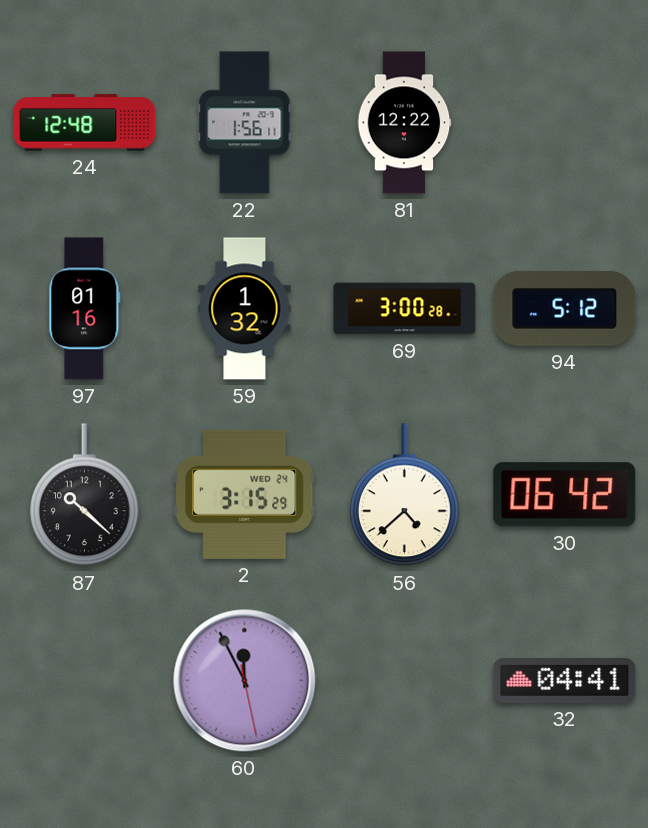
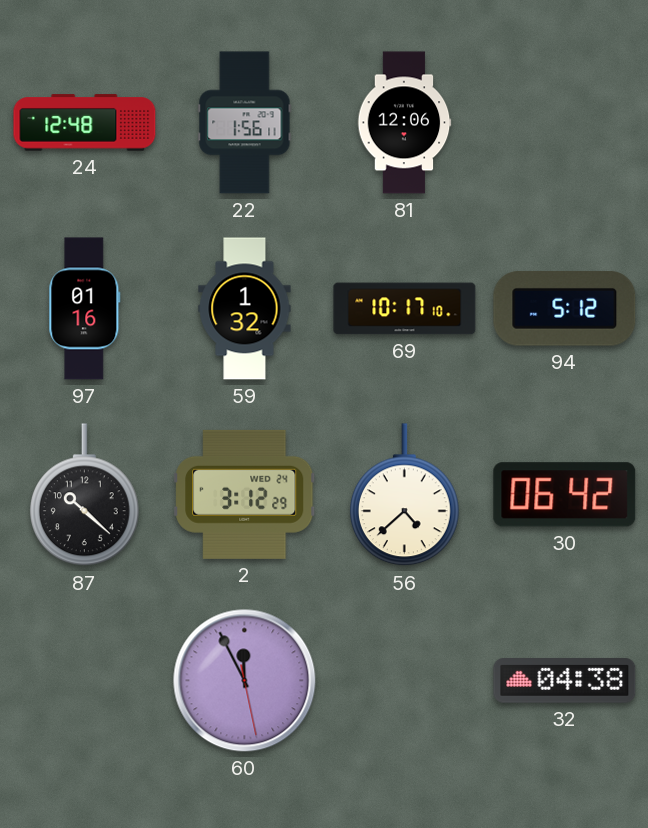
81: 12:22 -> 12:06
69: 3:00 -> 10:17
2: 3:15 -> 3:12
32: 04:41 -> 04:38
